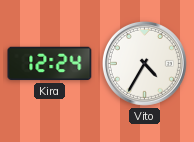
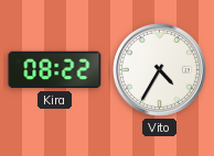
Kira: 12:24 -> 08:22
